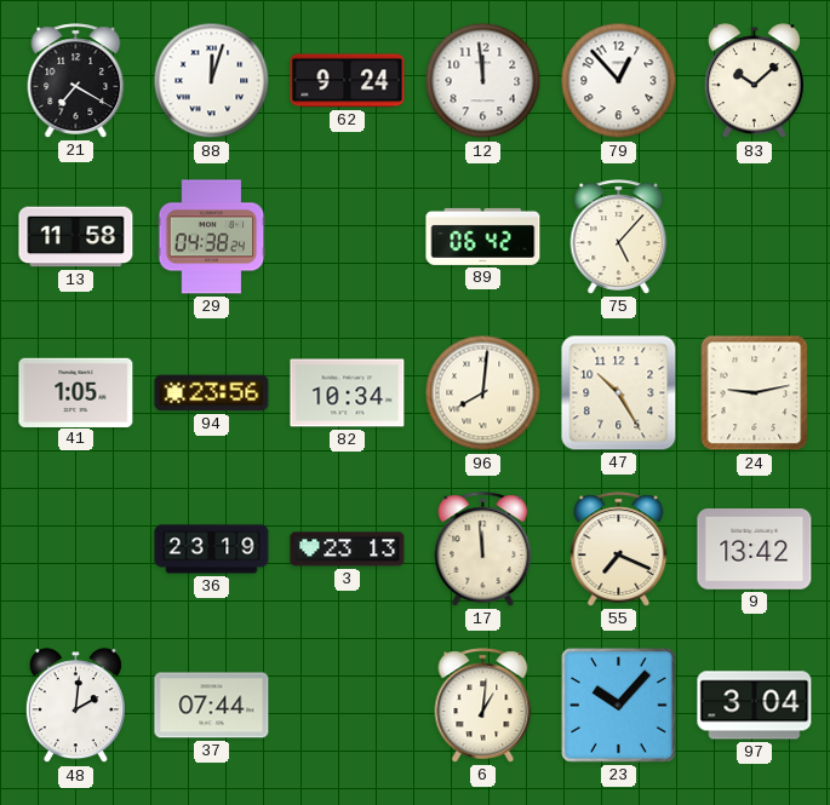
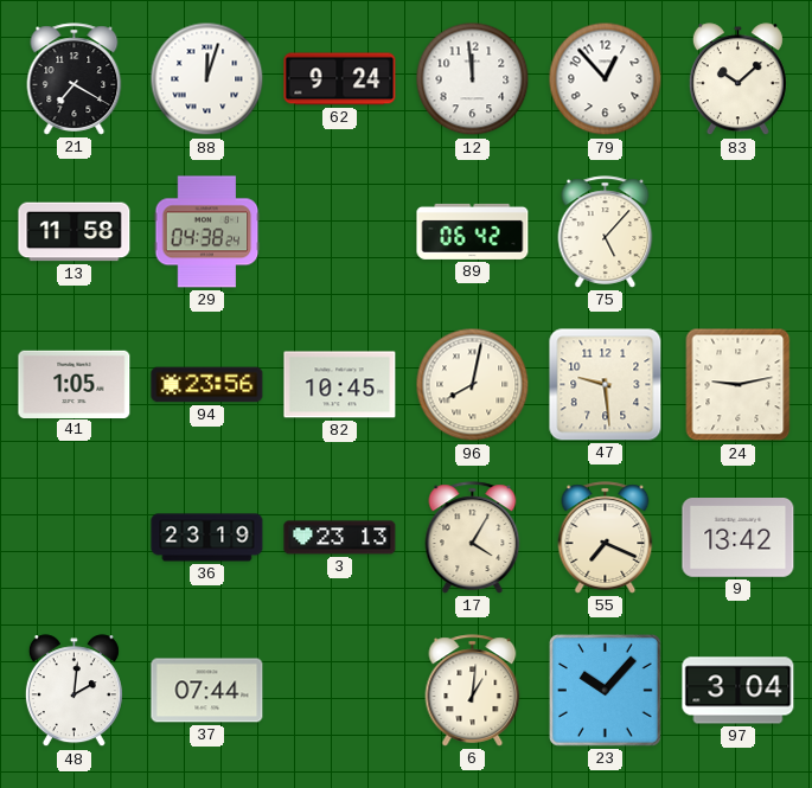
82: 10:34 -> 10:45
96: 8:01 -> 8:02
47: 10:25 -> 9:29
17: 11:59 -> 4:05
